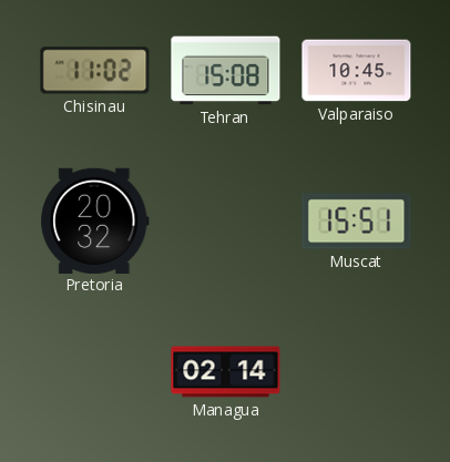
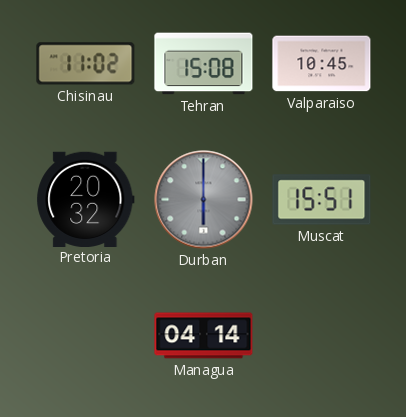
Durban: none -> 6:00
Managua: 02:14 -> 04:14
